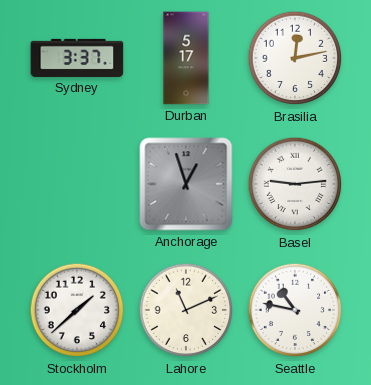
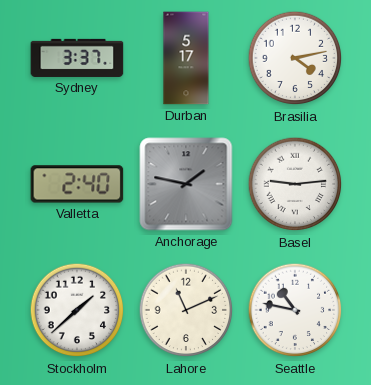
Brasilia: 12:13 -> 4:13
Valletta: none -> 2:40
Anchorage: 12:57 -> 1:47
